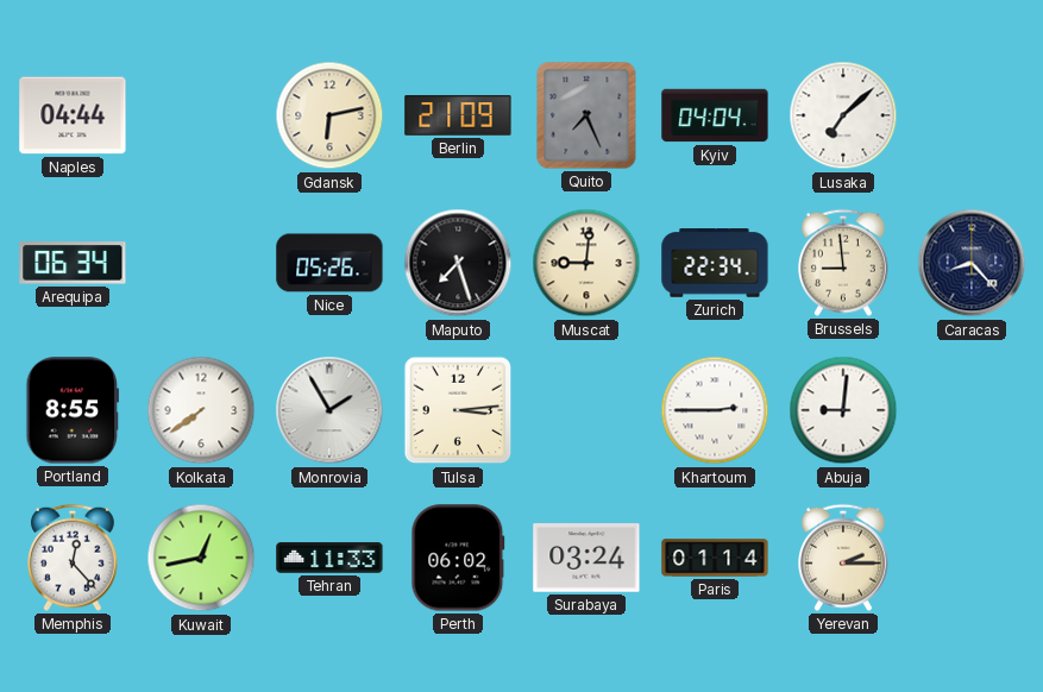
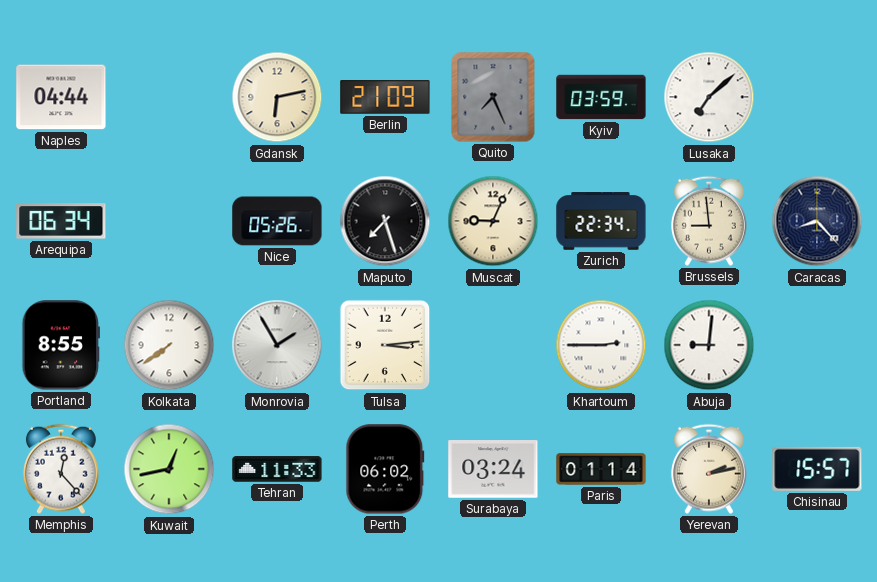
Kyiv: 04:04 -> 03:59
Muscat: 9:01 -> 9:04
Yerevan: 2:15 -> 2:13
Chisinau: none -> 15:57
